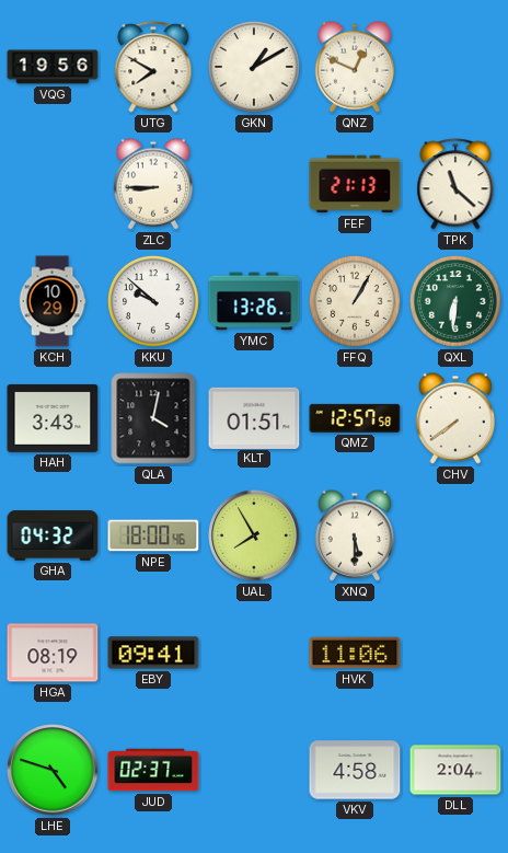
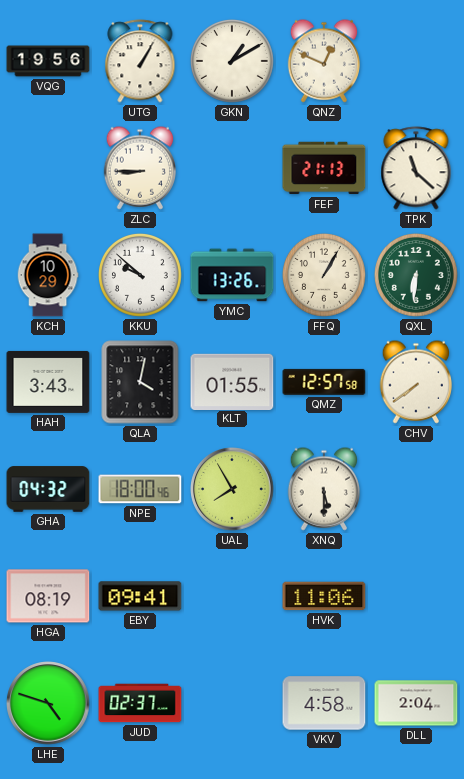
UTG: 7:50 -> 1:05
KLT: 01:51 -> 01:55
